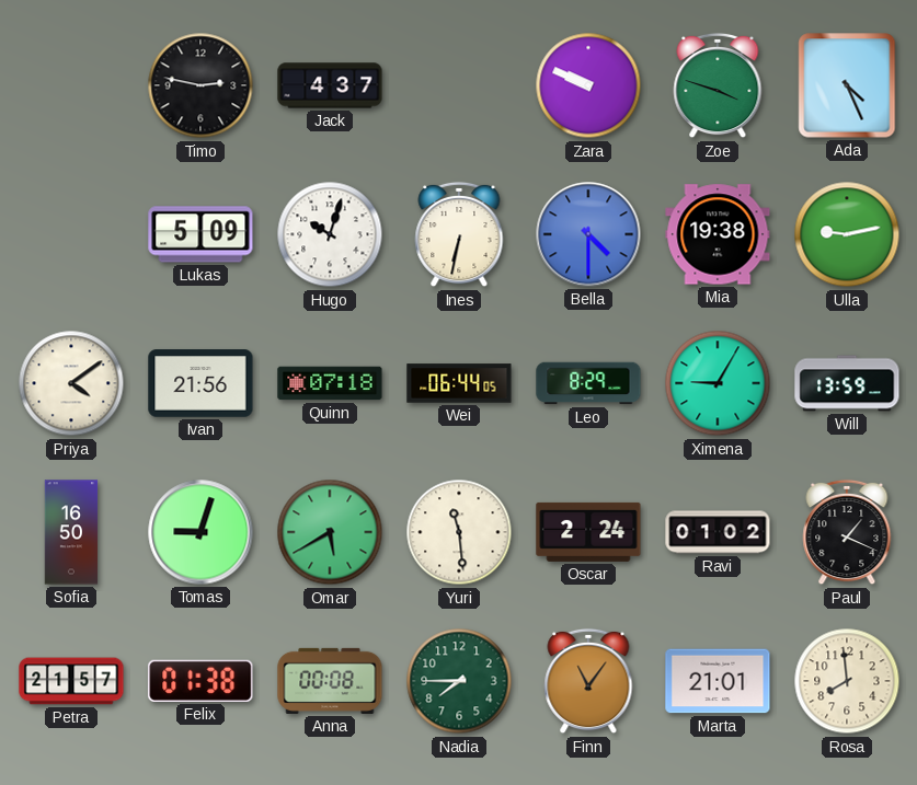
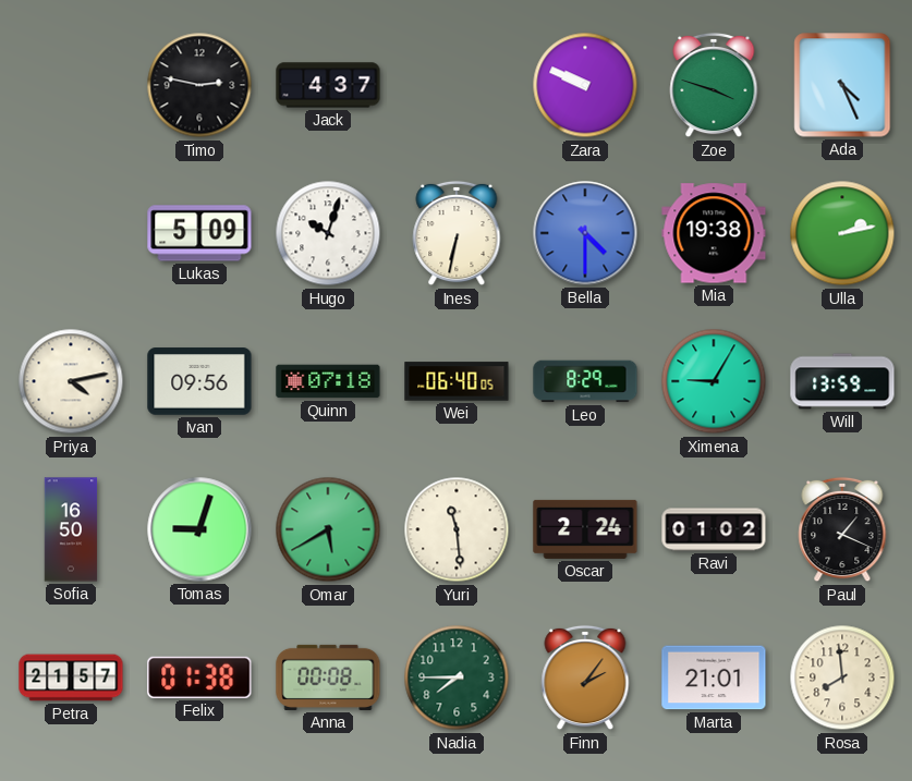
Ulla: 9:13 -> 2:13
Priya: 4:09 -> 4:13
Ivan: 21:56 -> 09:56
Wei: 06:44 -> 06:40
Finn: 11:06 -> 2:06
